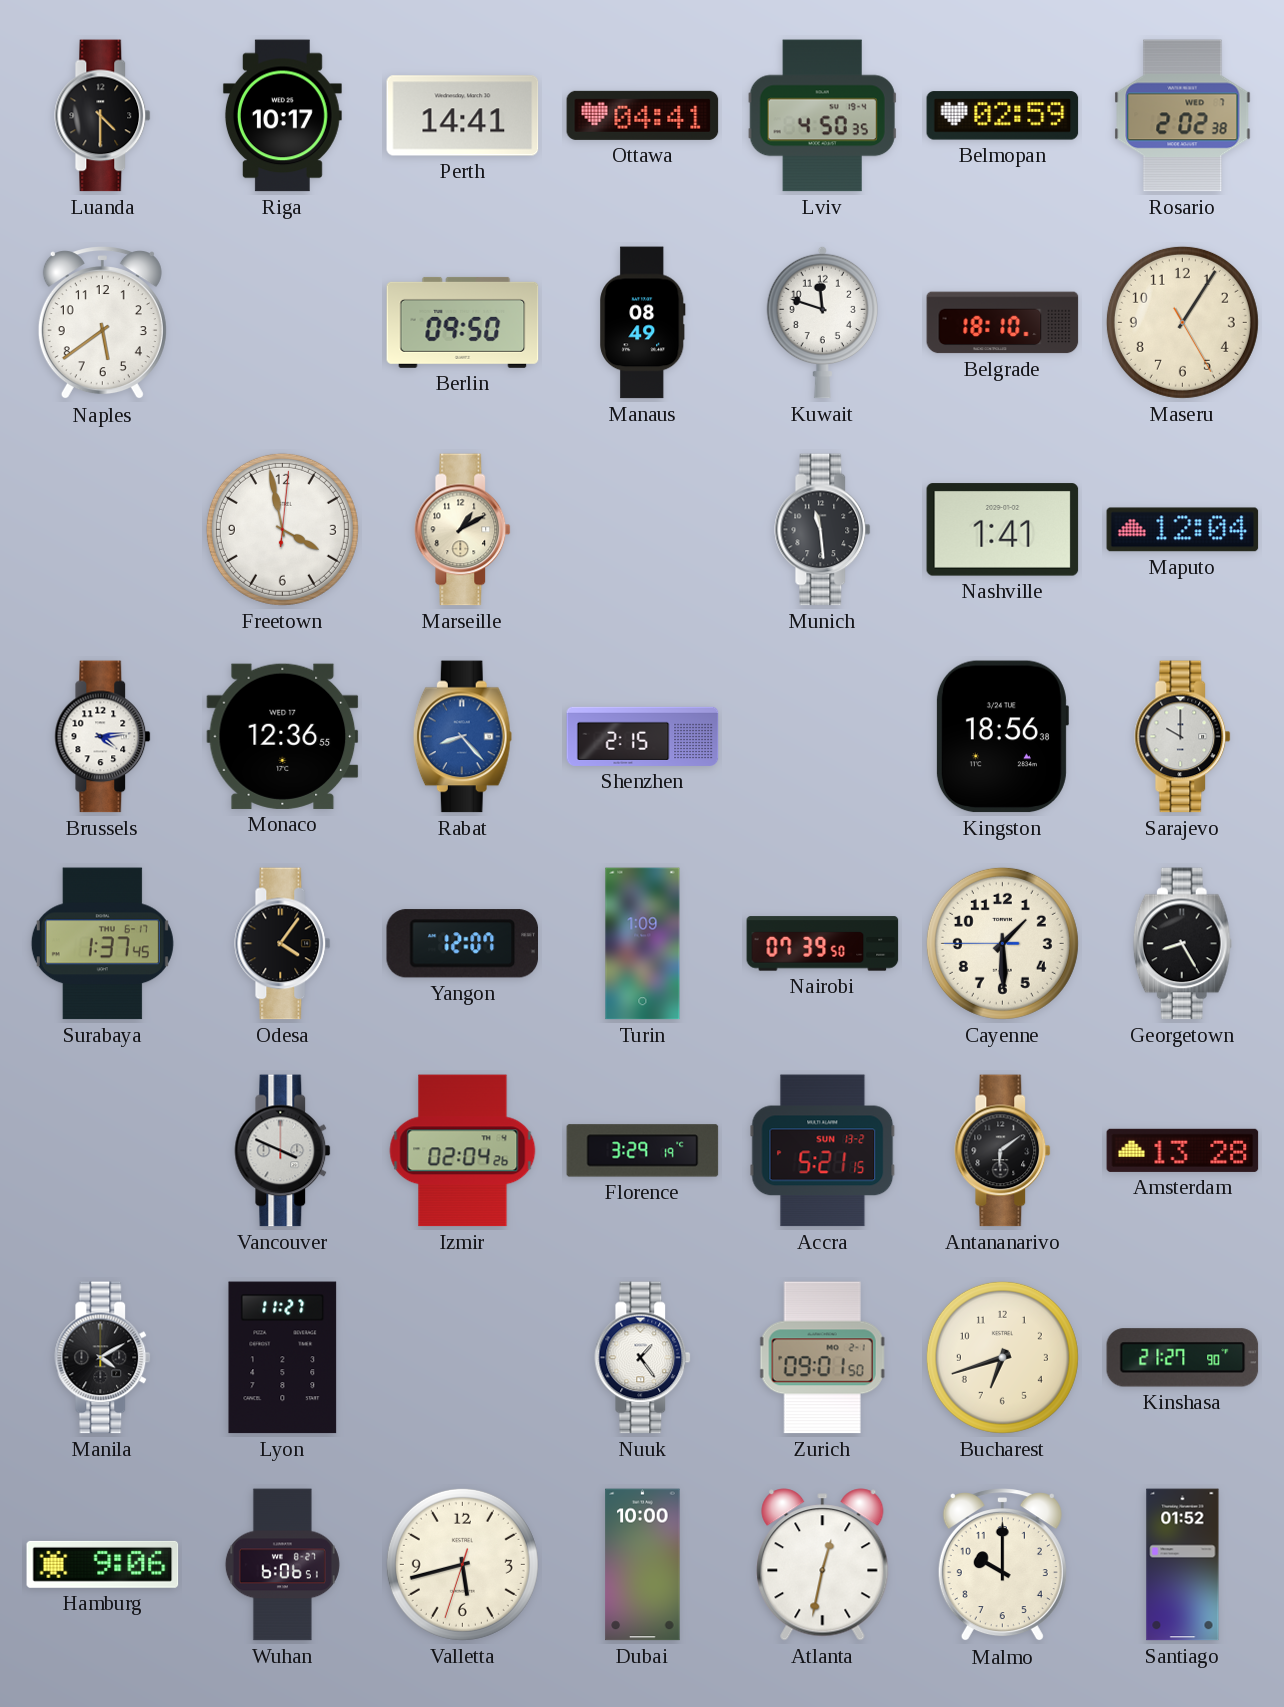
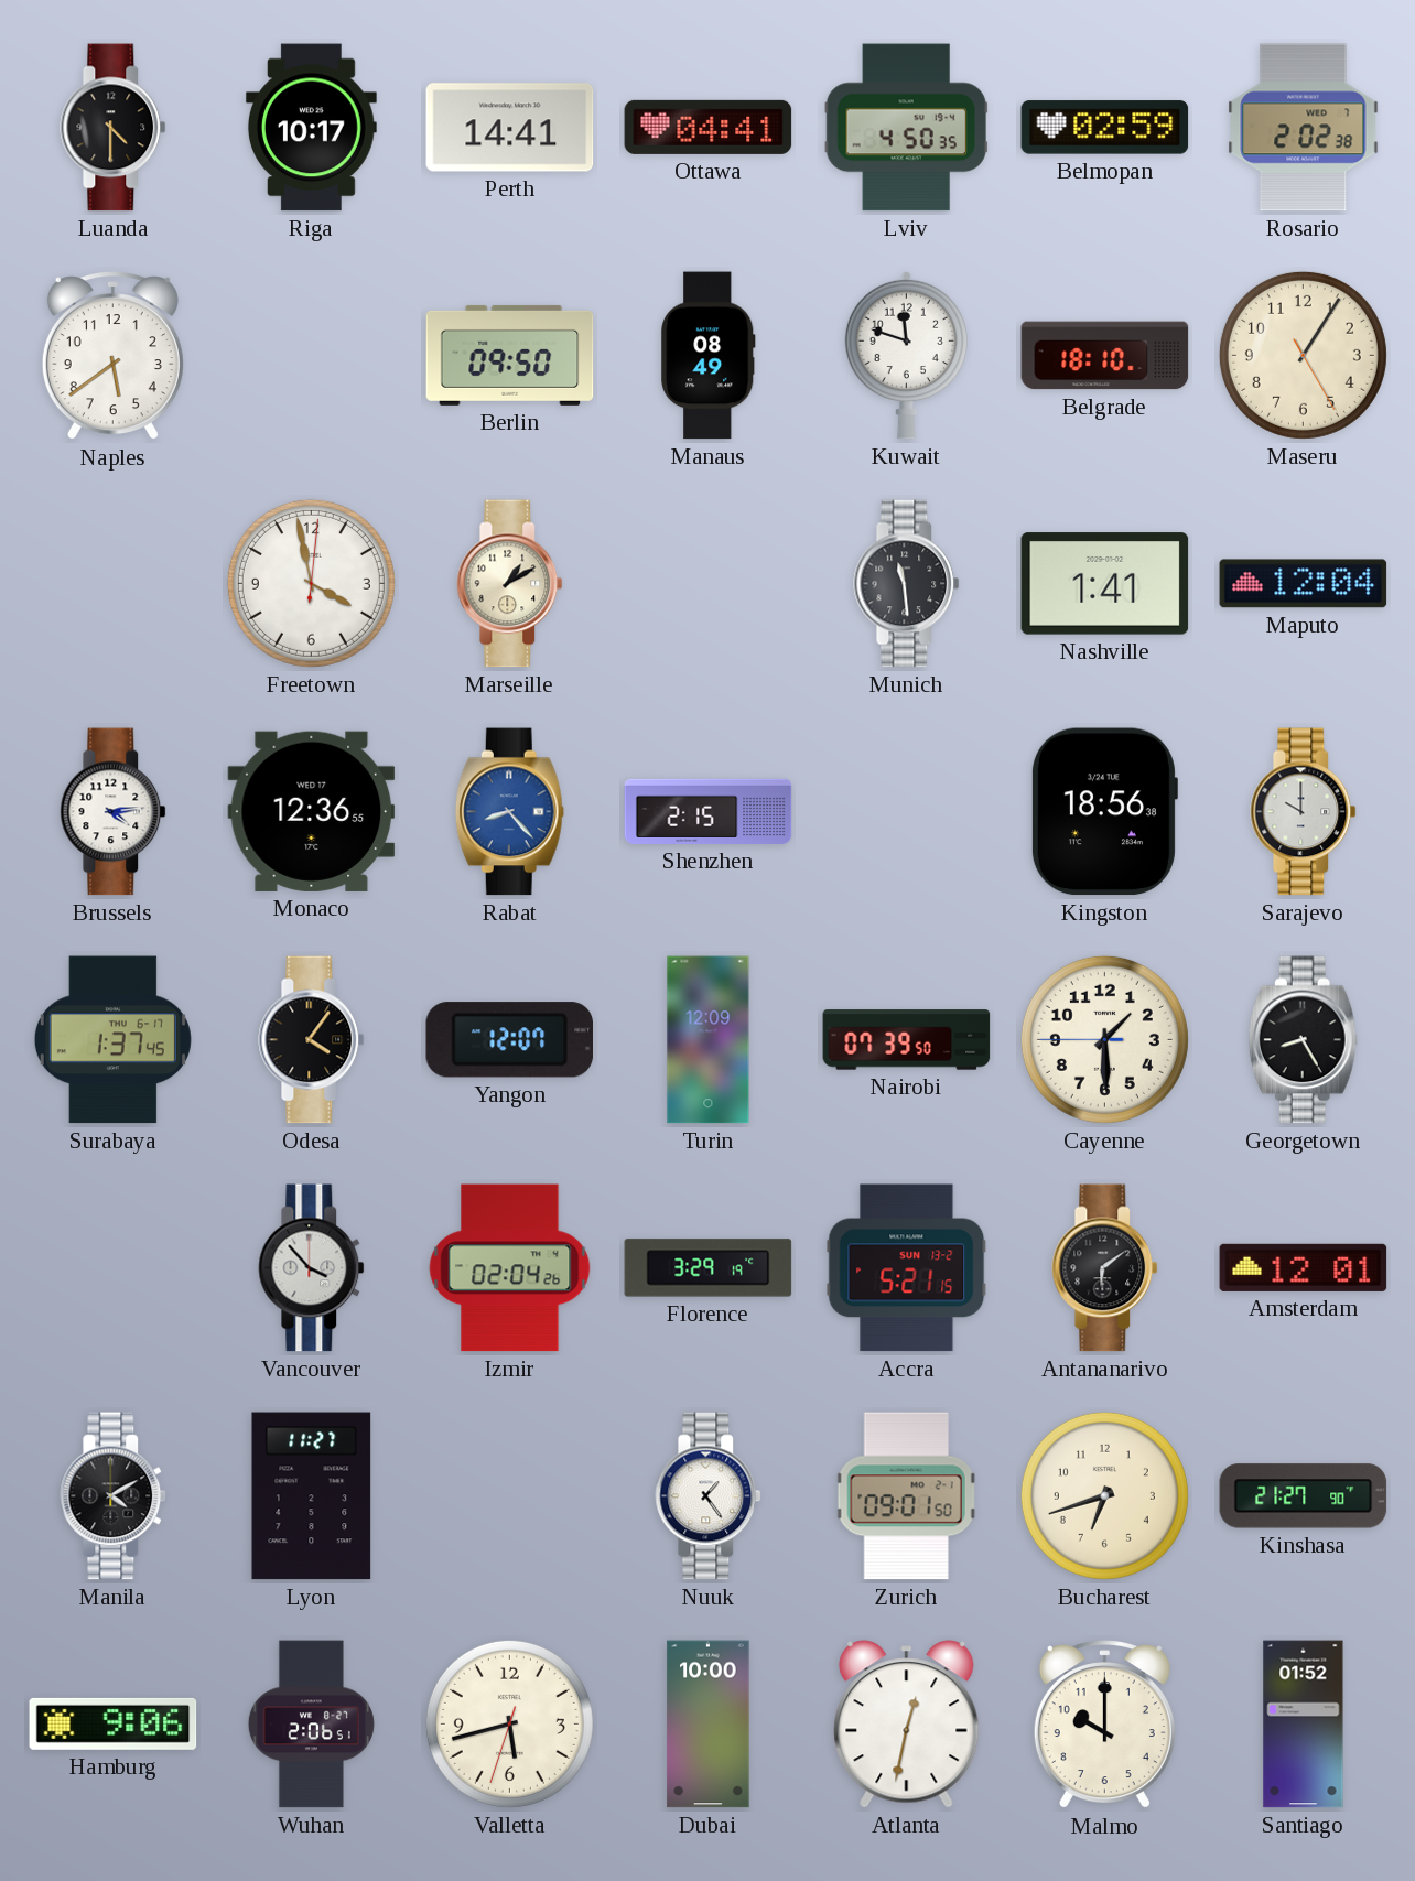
Turin: 1:09 -> 12:09
Vancouver: 3:49 -> 3:53
Amsterdam: 13:28 -> 12:01
Wuhan: 6:06 -> 2:06
